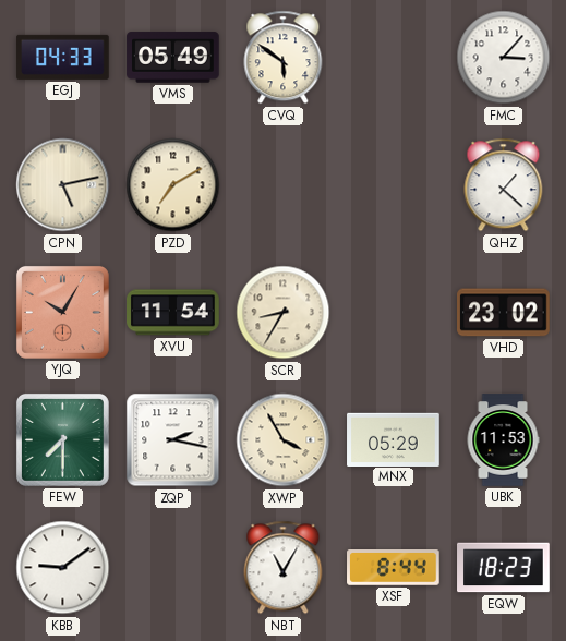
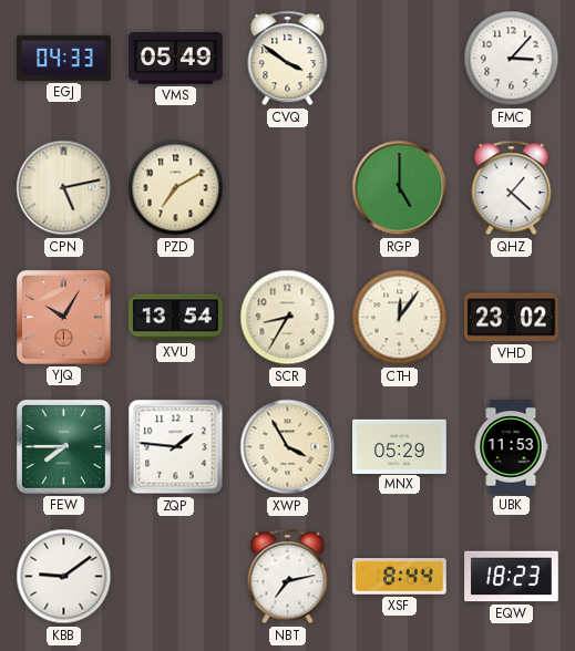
CVQ: 5:51 -> 3:51
RGP: none -> 5:00
XVU: 11:54 -> 13:54
CTH: none -> 12:06
FEW: 7:30 -> 7:45
ZQP: 2:17 -> 1:46
NBT: 11:05 -> 7:13
